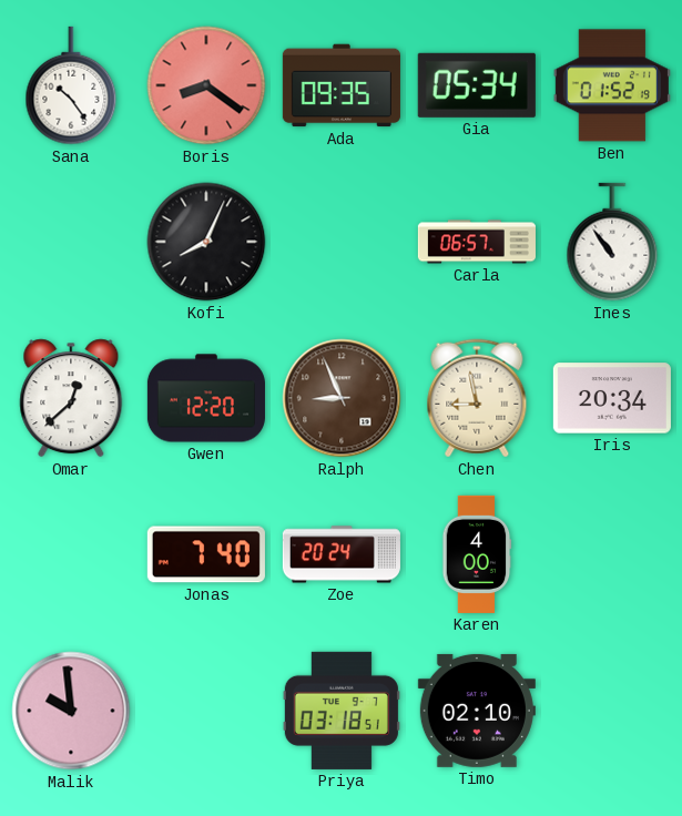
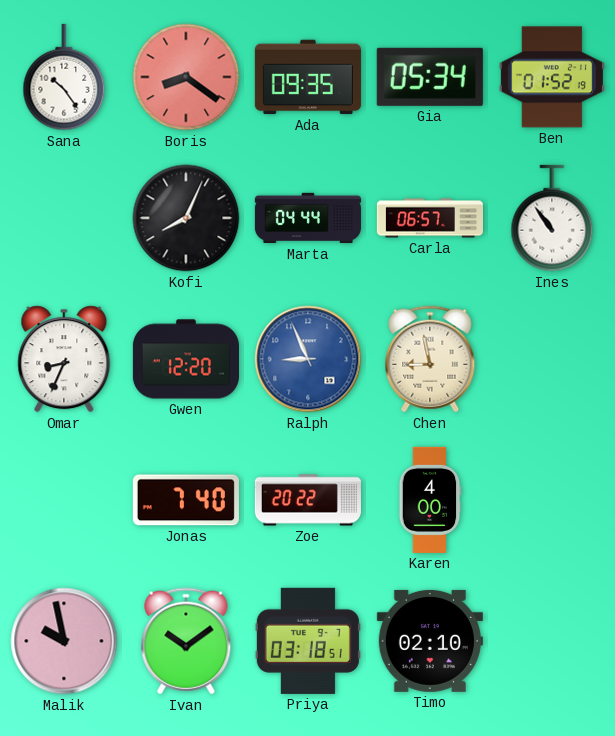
Marta: none -> 04:44
Omar: 12:38 -> 8:34
Ralph dial: brown -> blue
Iris: 20:34 -> none
Zoe: 20:24 -> 20:22
Malik: 9:59 -> 9:58
Ivan: none -> 10:09
